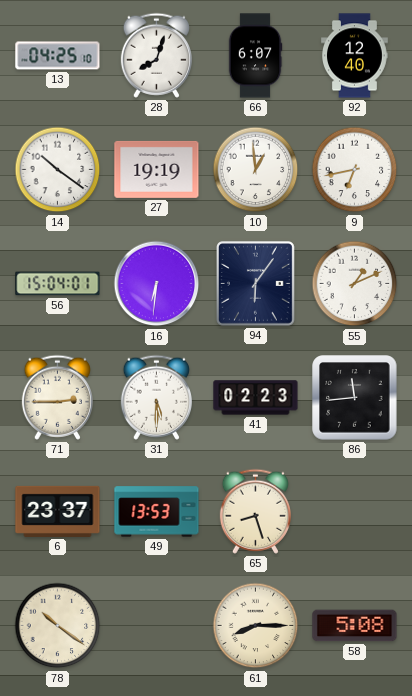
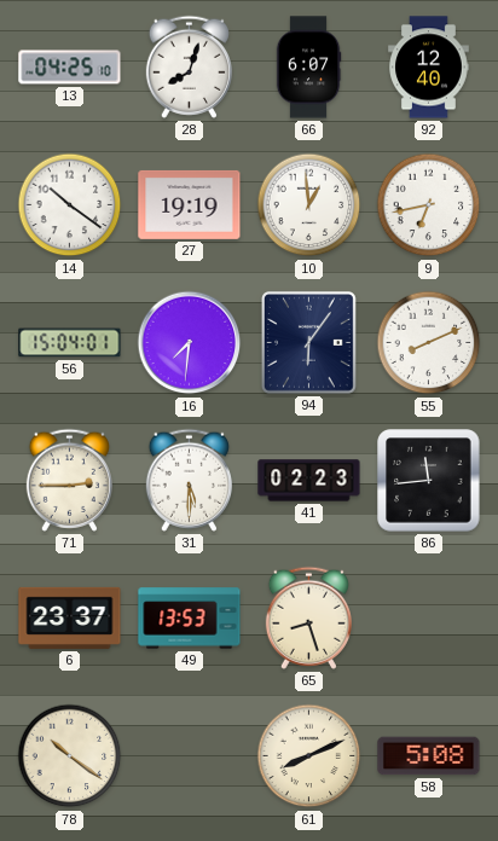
16: 6:31 -> 7:31
55: 1:11 -> 8:11
61: 8:15 -> 8:11
